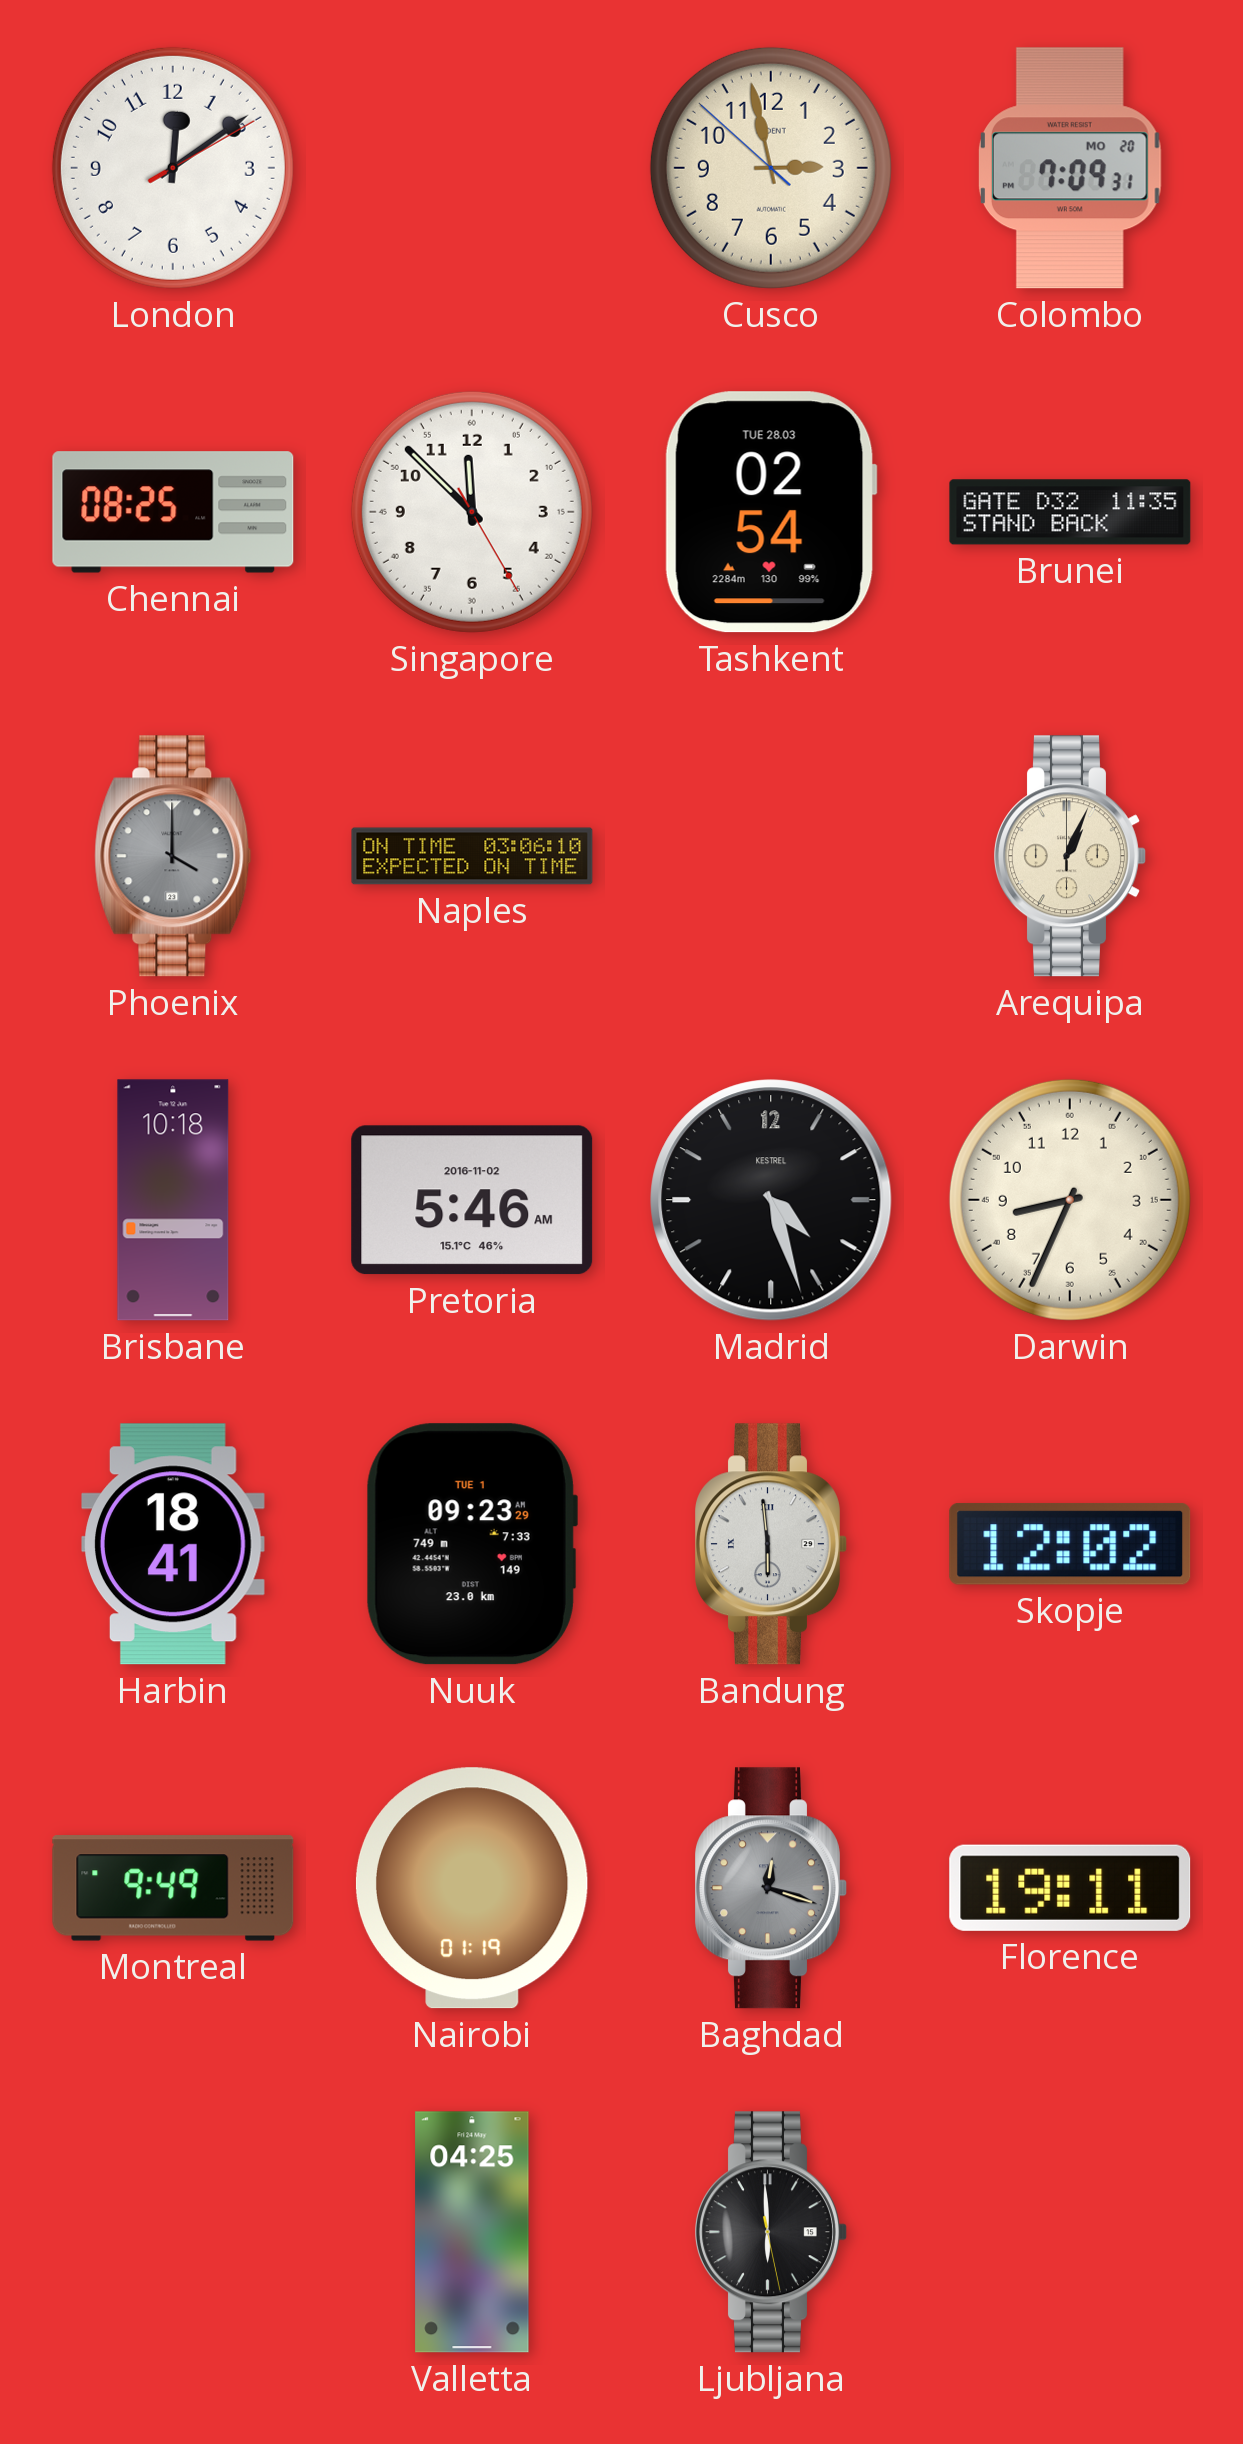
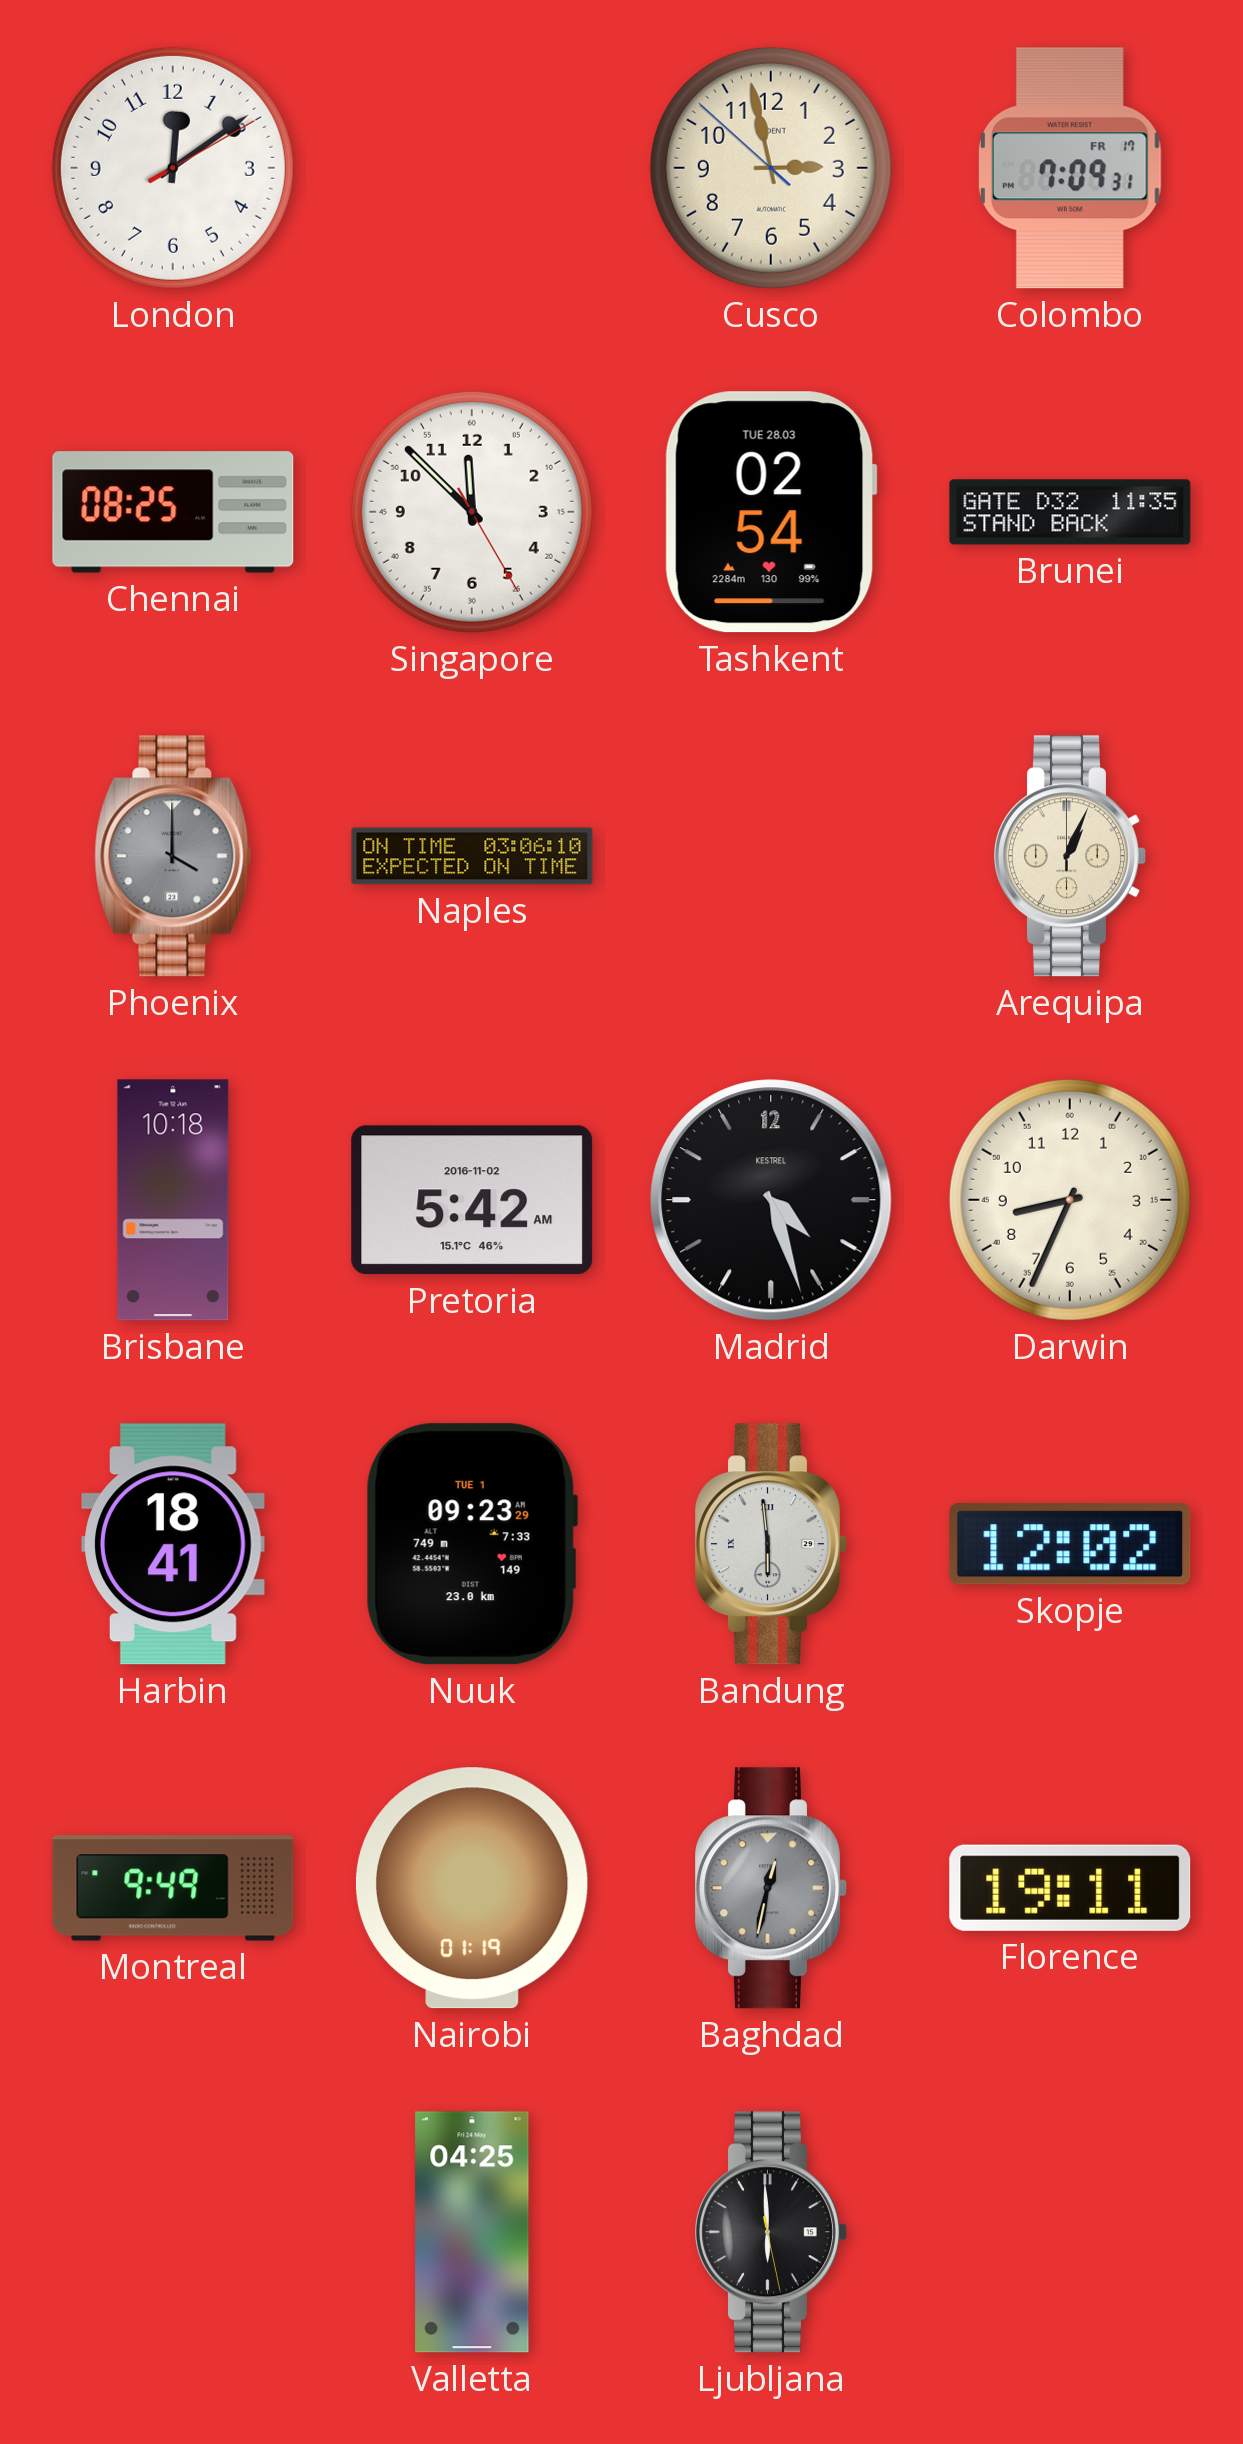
Colombo date: MO 20 -> FR 17
Pretoria: 5:46 -> 5:42
Baghdad: 12:18 -> 12:32
